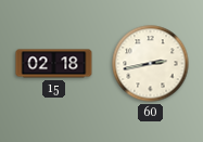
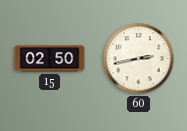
15: 02:18 -> 02:50
